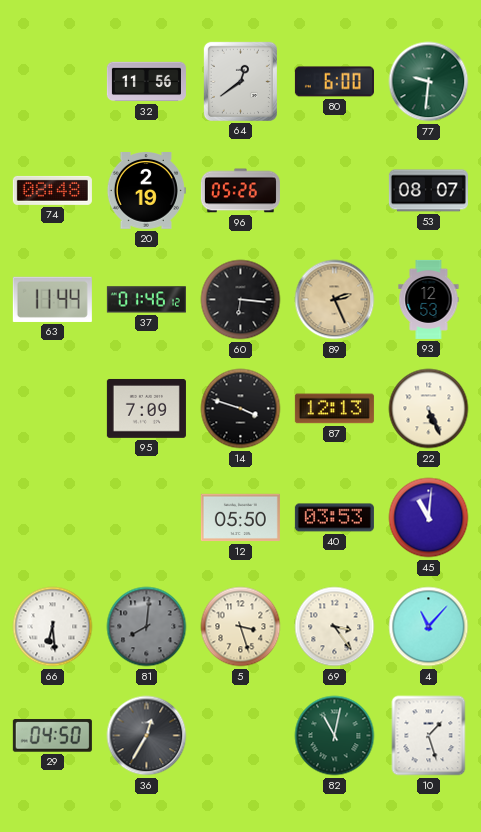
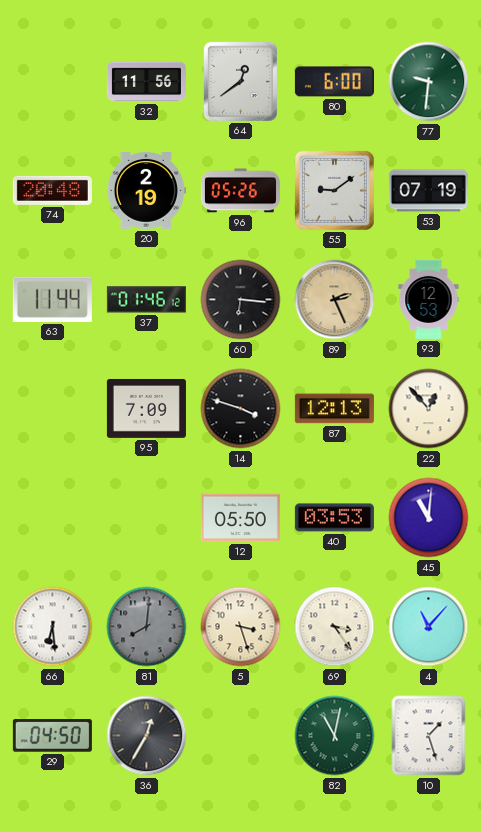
74: 08:48 -> 20:48
55: none -> 9:09
53: 08:07 -> 07:19
22: 5:26 -> 12:53
